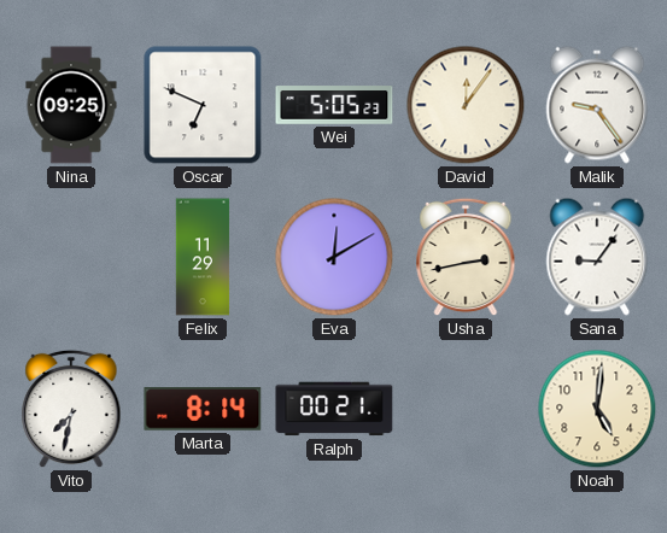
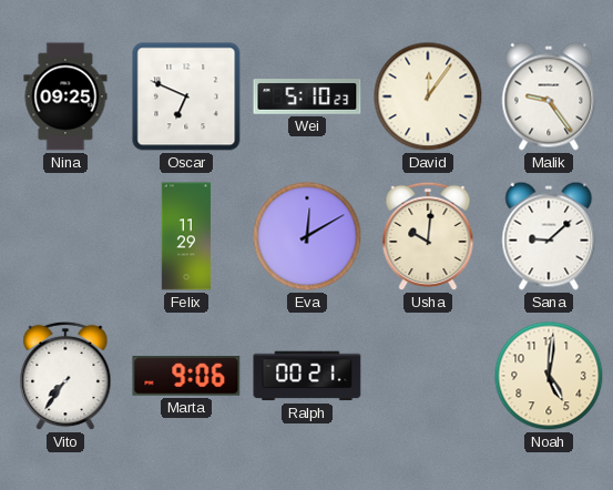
Wei: 5:05 -> 5:10
Usha: 2:43 -> 10:01
Sana: 9:06 -> 9:08
Vito: 7:32 -> 7:36
Marta: 8:14 -> 9:06
